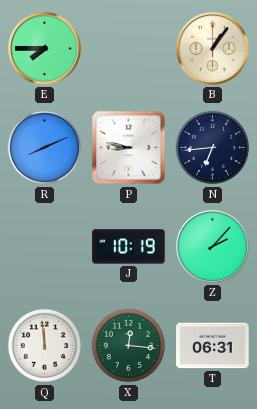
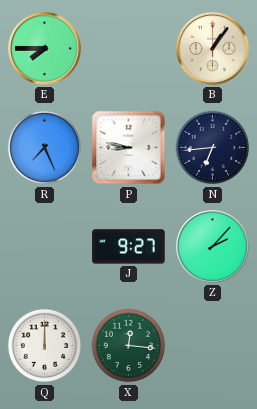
R: 8:11 -> 7:26
J: 10:19 -> 9:27
Q: 11:59 -> 12:00
T: 06:31 -> none
